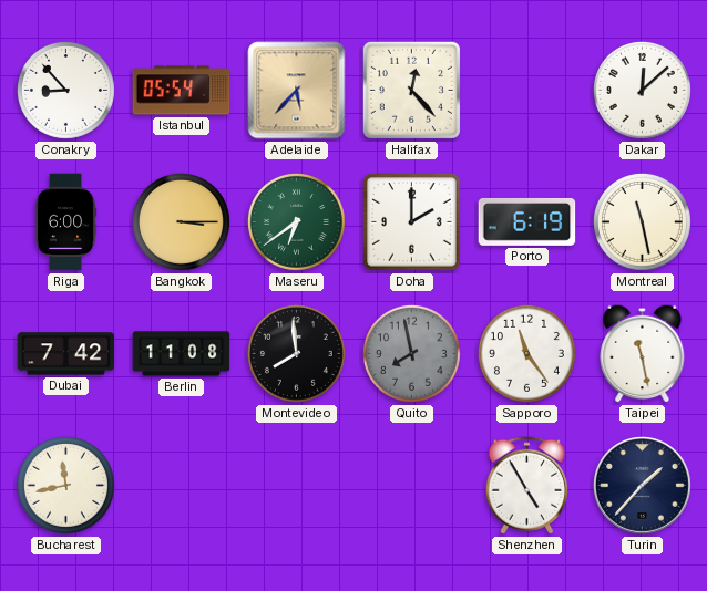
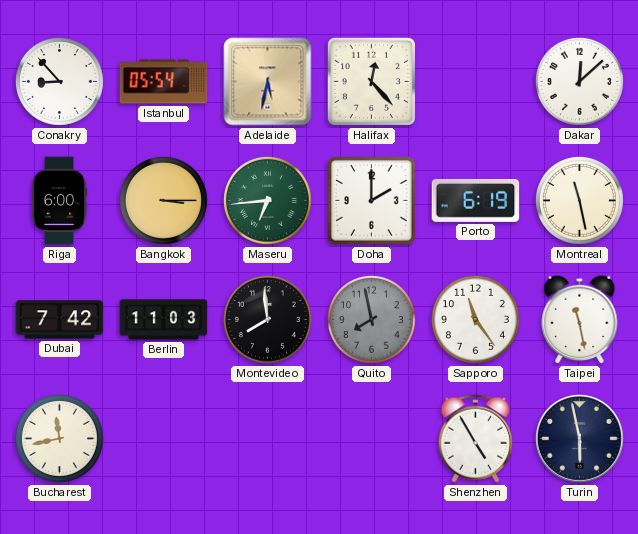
Adelaide: 5:37 -> 5:32
Maseru: 6:39 -> 6:44
Berlin: 11:08 -> 11:03
Turin: 1:37 -> 5:58
